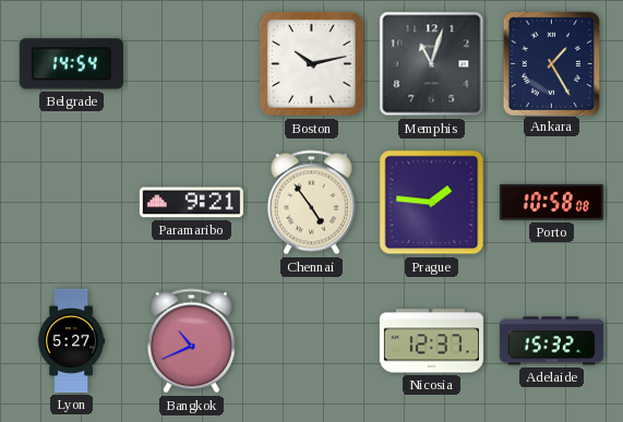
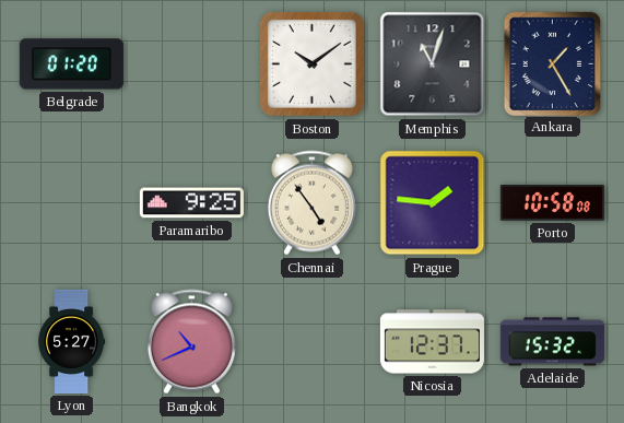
Belgrade: 14:54 -> 01:20
Boston: 10:13 -> 10:09
Paramaribo: 9:21 -> 9:25
